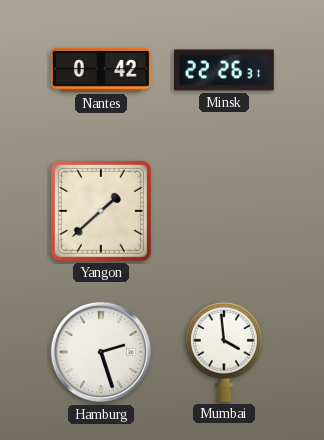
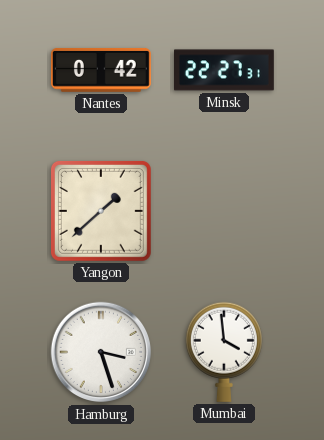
Minsk: 22:26 -> 22:27
Hamburg: 2:27 -> 3:27
